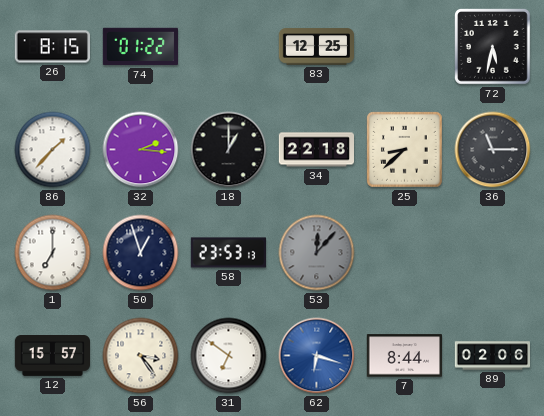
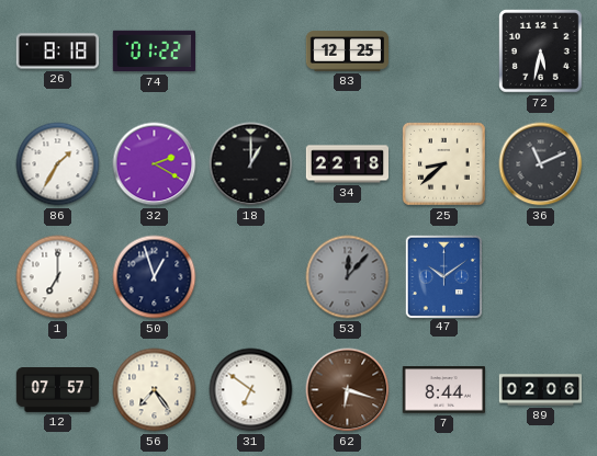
26: 8:15 -> 8:18
86: 1:37 -> 1:35
32: 2:16 -> 2:20
36: 11:15 -> 11:11
58: 23:53 -> none
47: none -> 10:09
12: 15:57 -> 07:57
56: 3:24 -> 7:24
62 dial: blue -> brown
